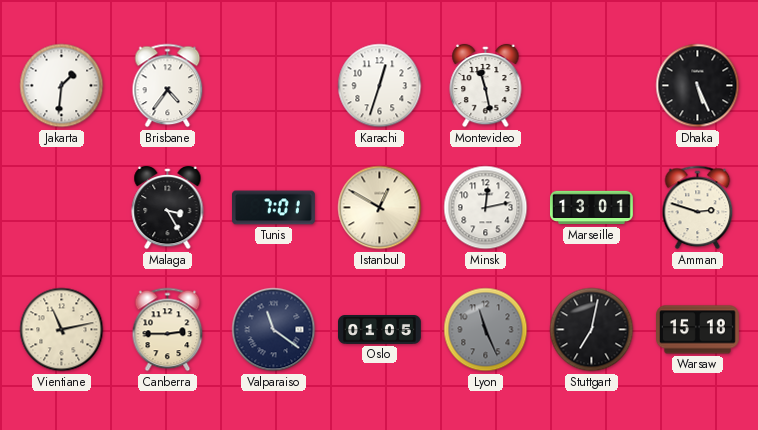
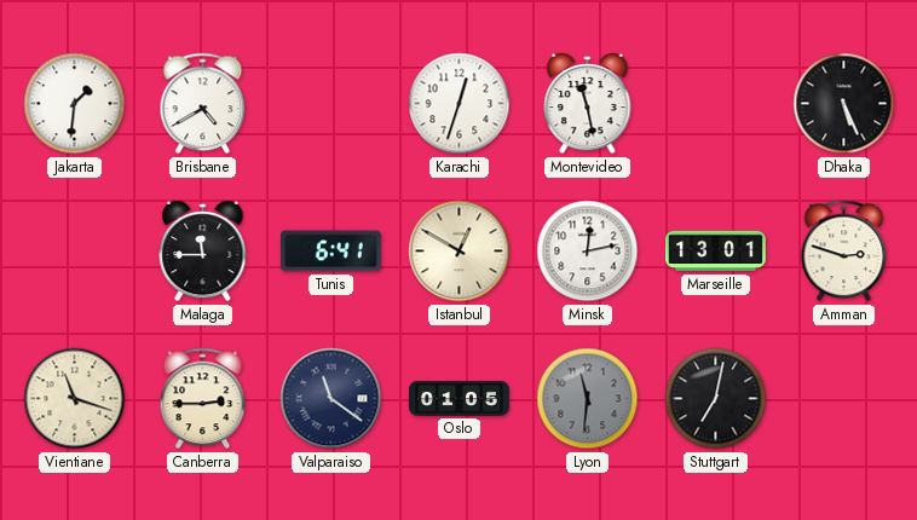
Brisbane: 4:36 -> 4:40
Malaga: 3:25 -> 11:45
Tunis: 7:01 -> 6:41
Vientiane: 11:13 -> 11:18
Lyon: 11:26 -> 11:31
Warsaw: 15:18 -> none
